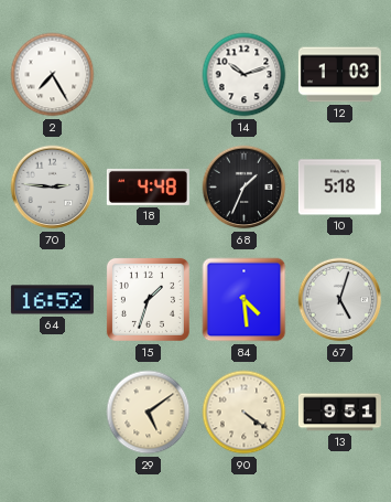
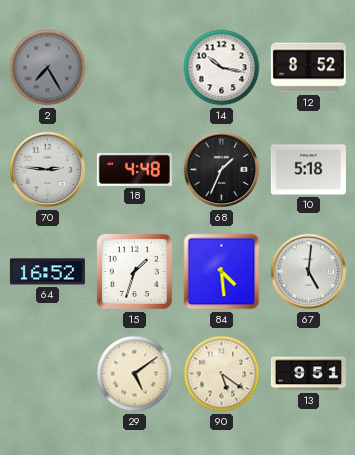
2 dial: white -> grey
14: 10:12 -> 10:17
12: 1:03 -> 8:52
67: 5:03 -> 5:01
90: 4:21 -> 5:21
